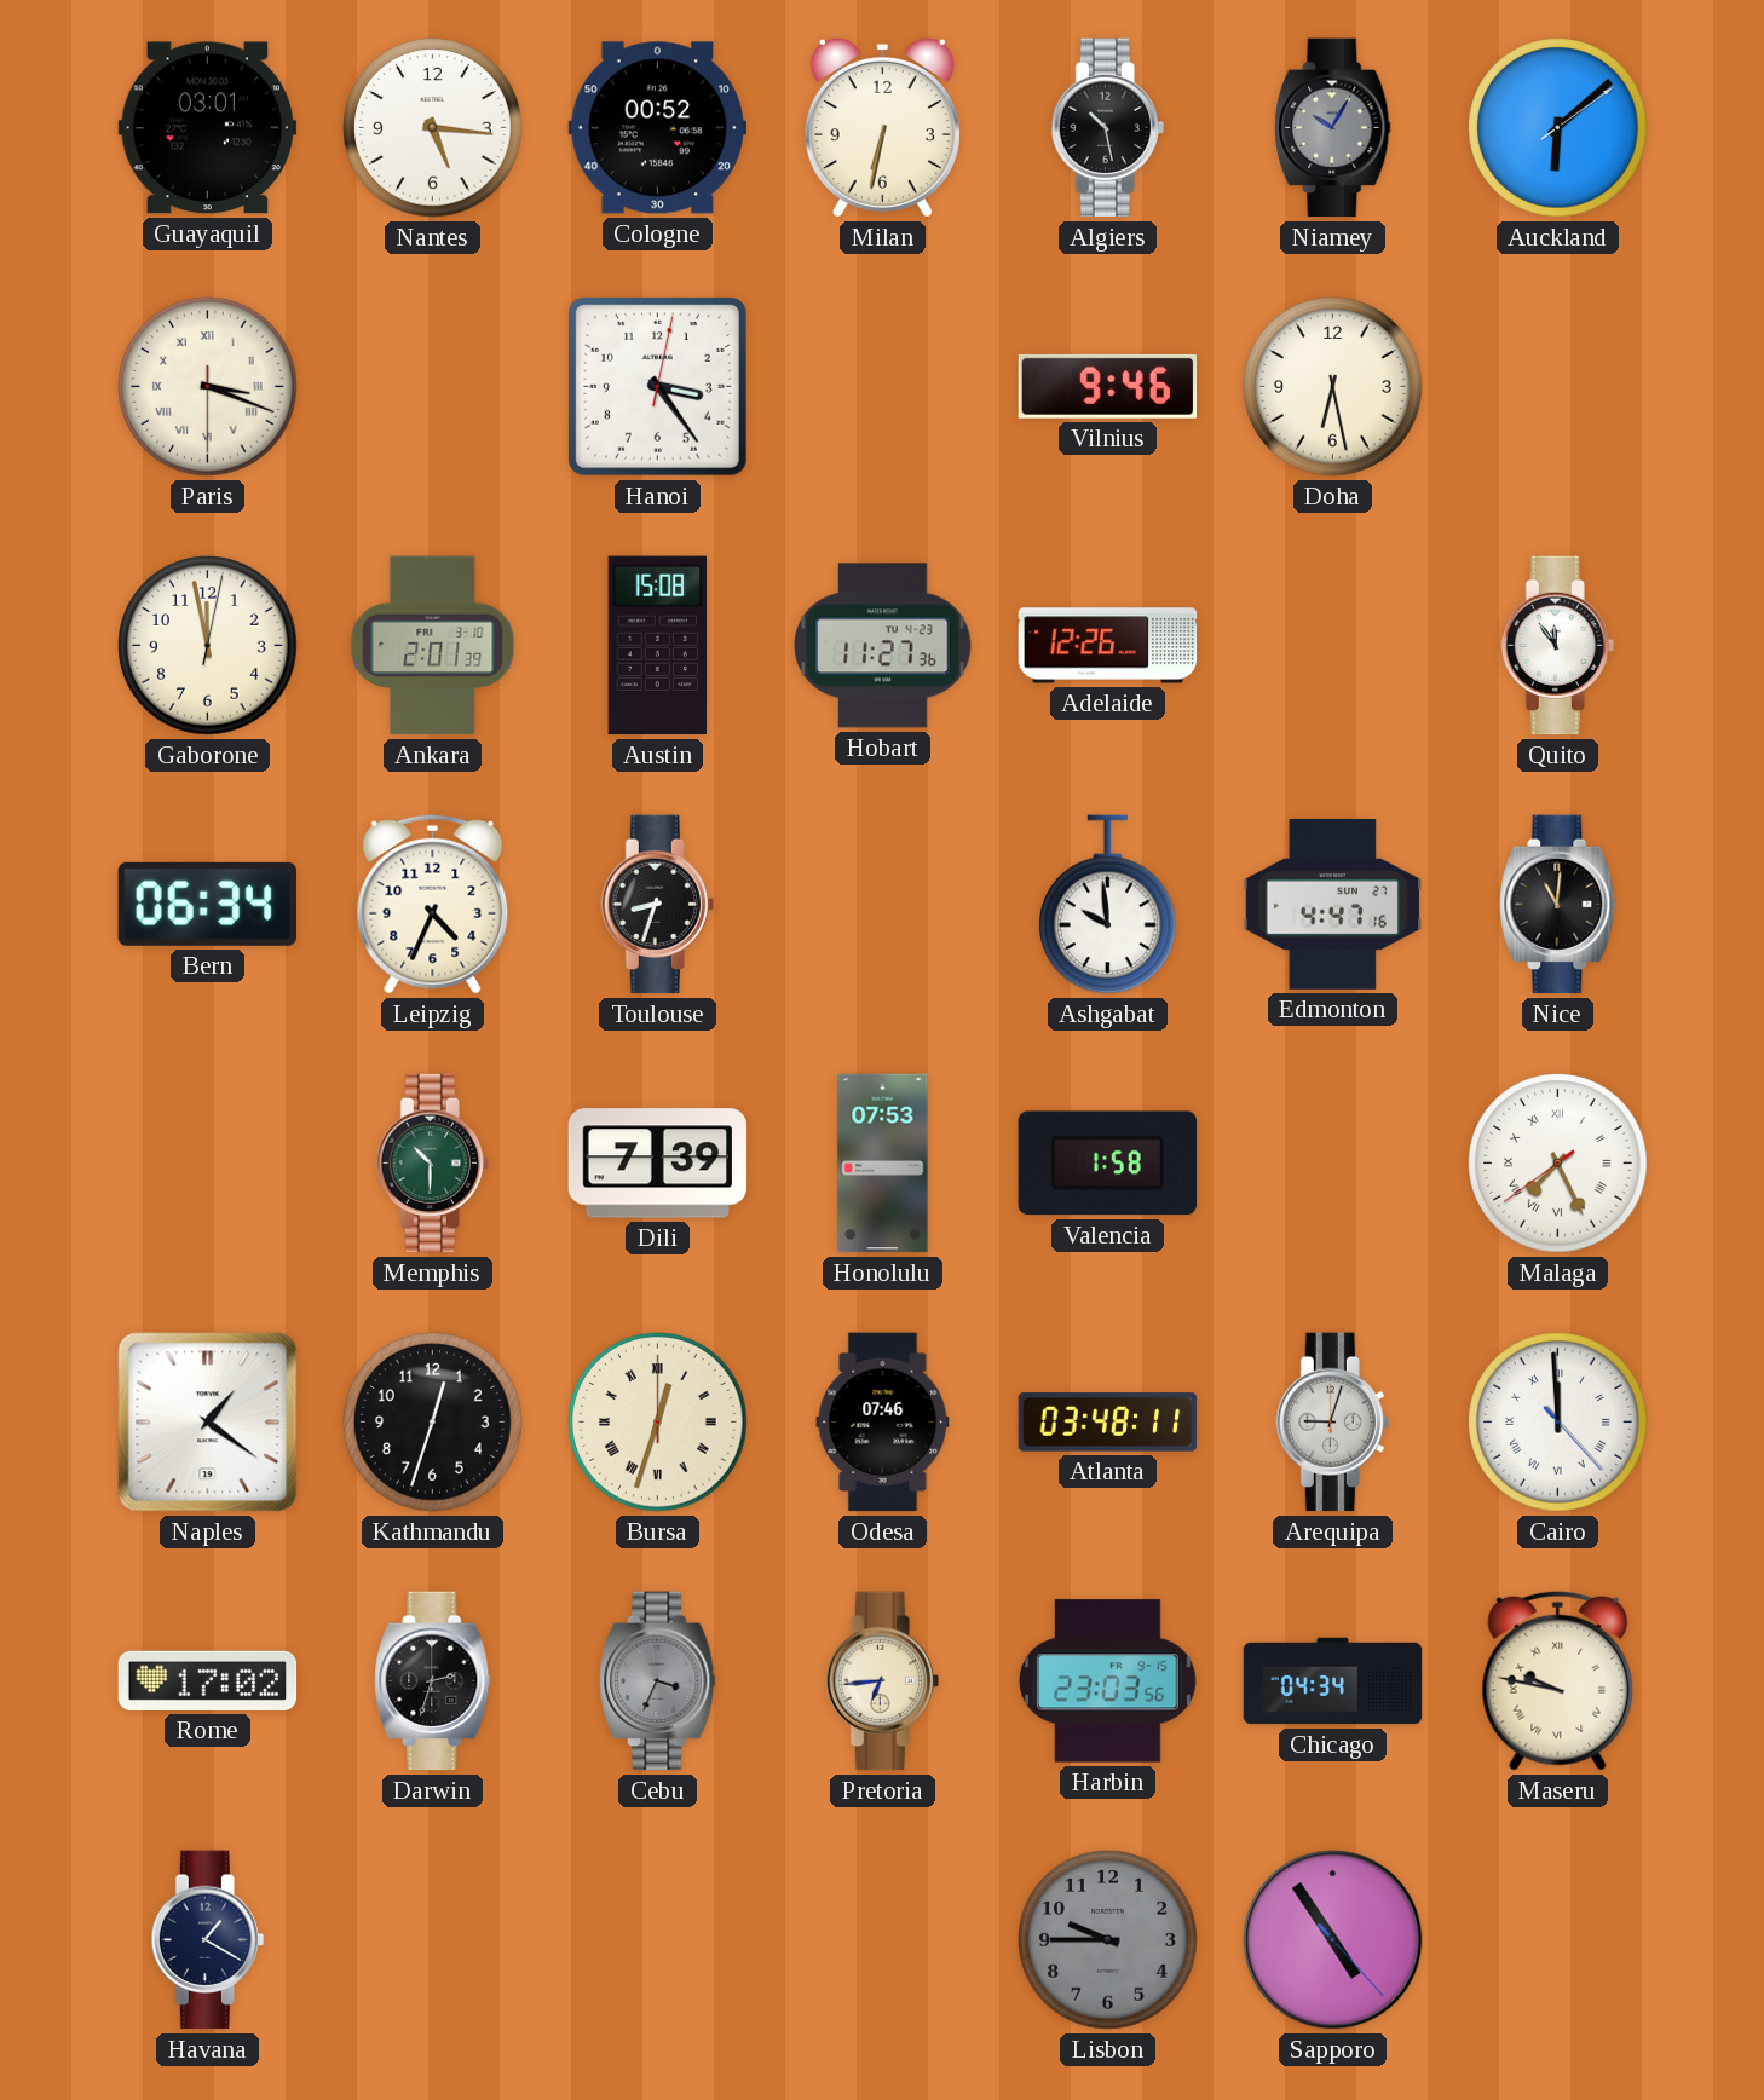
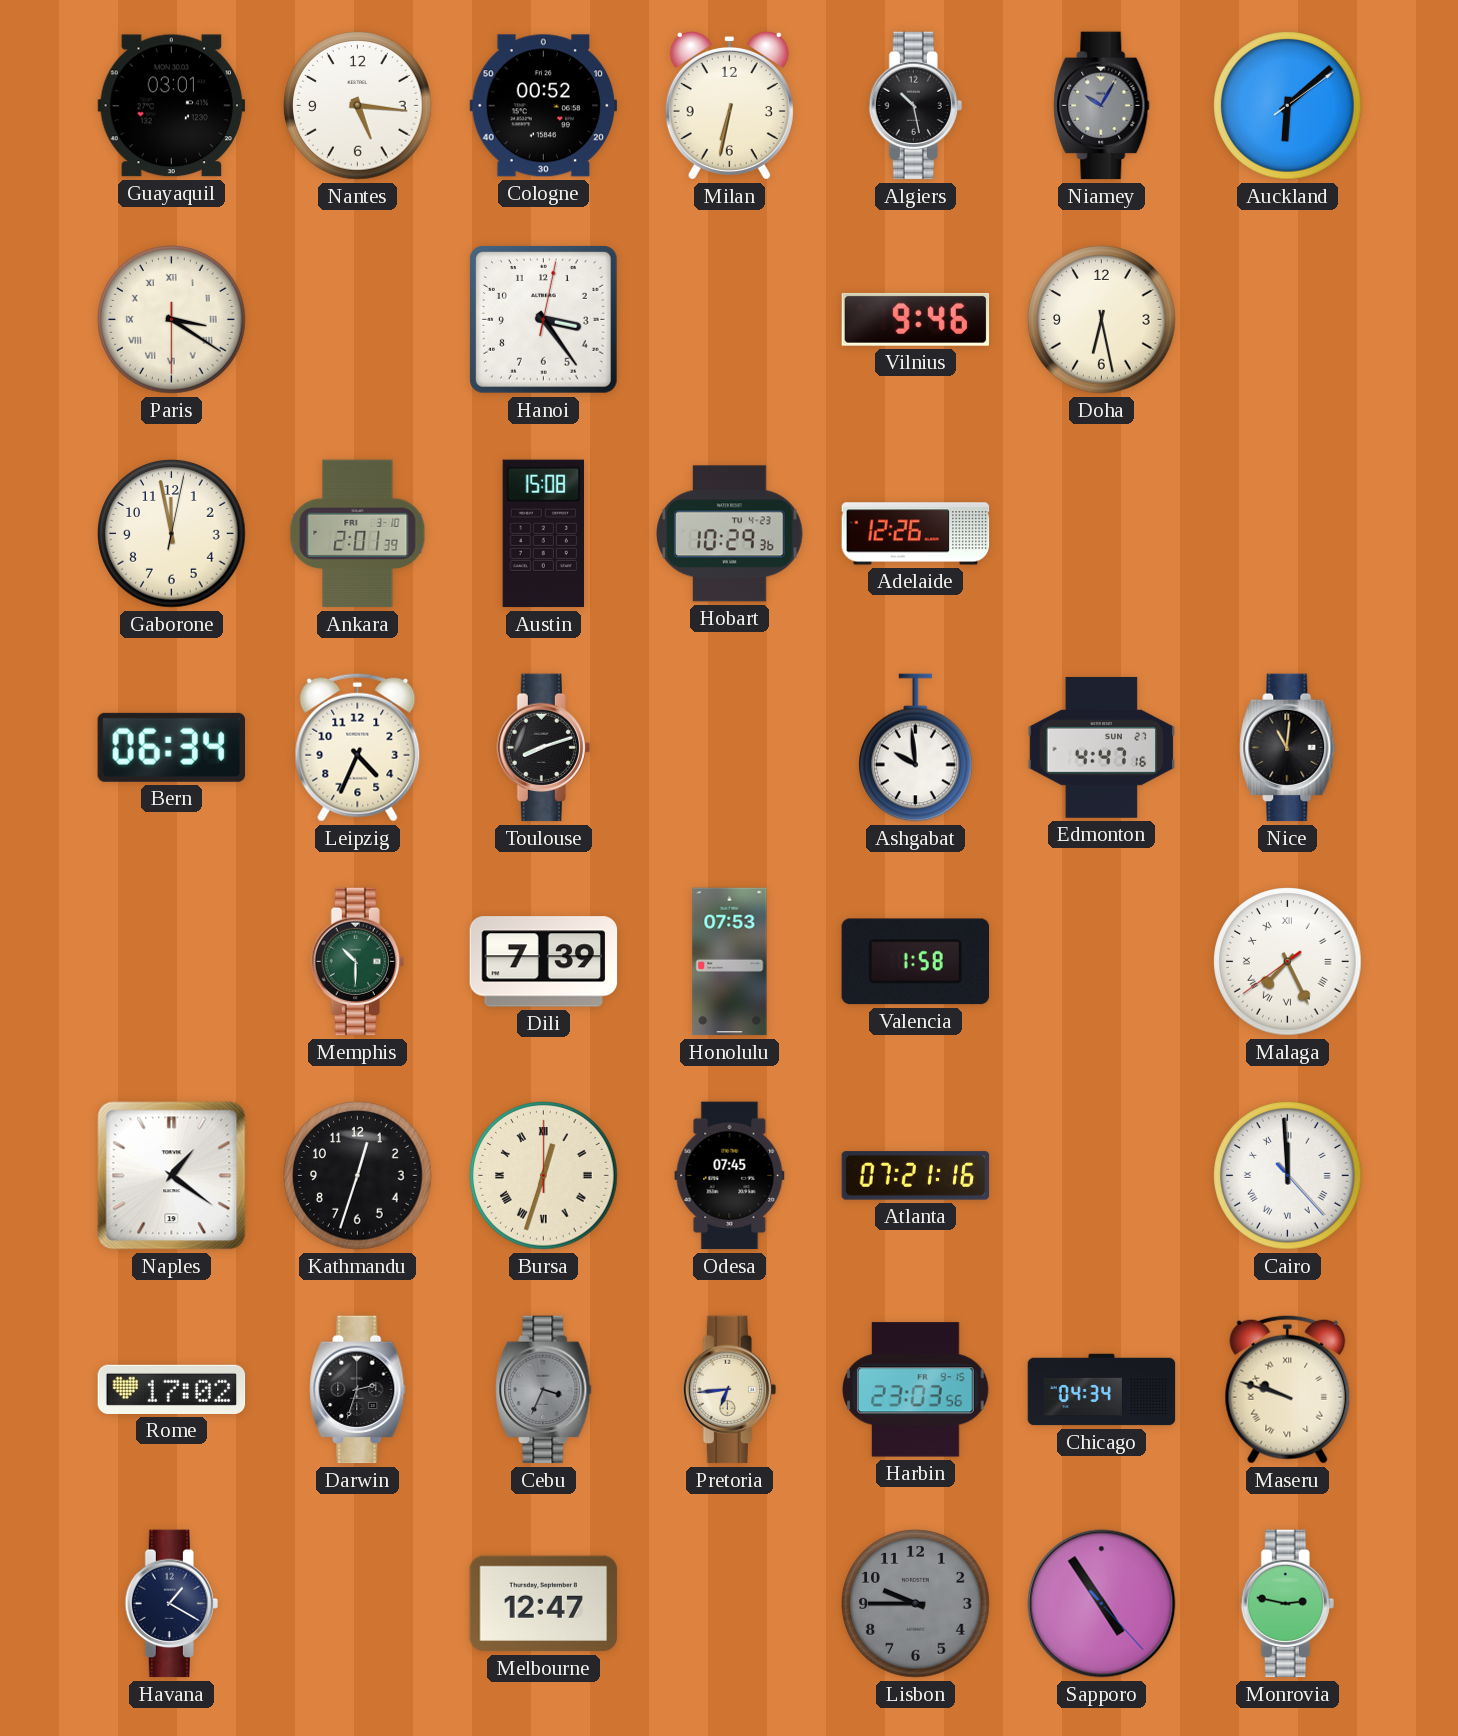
Paris: 3:18 -> 3:20
Hobart: 11:27 -> 10:29
Quito: 11:54 -> none
Toulouse: 8:33 -> 8:12
Odesa: 07:46 -> 07:45
Atlanta: 03:48 -> 07:21
Arequipa: 9:03 -> none
Maseru: 9:47 -> 9:48
Melbourne: none -> 12:47
Monrovia: none -> 2:47
